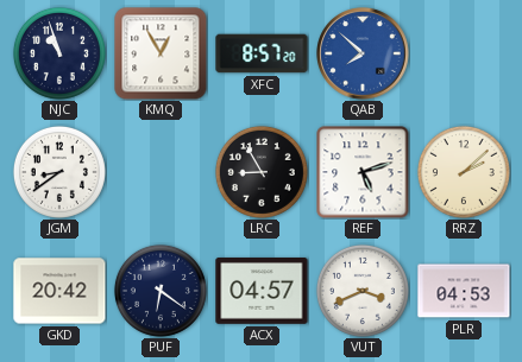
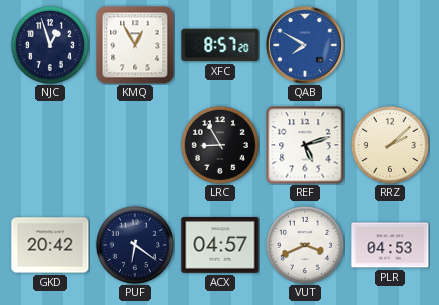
NJC: 10:57 -> 12:57
QAB: 7:52 -> 7:50
JGM: 8:39 -> none
